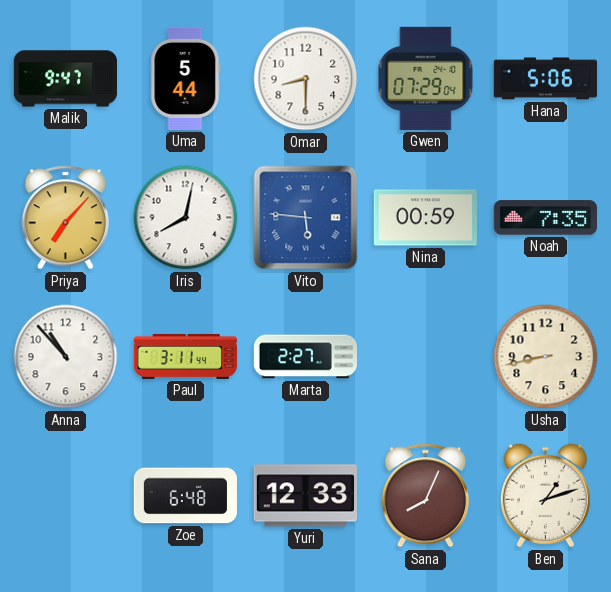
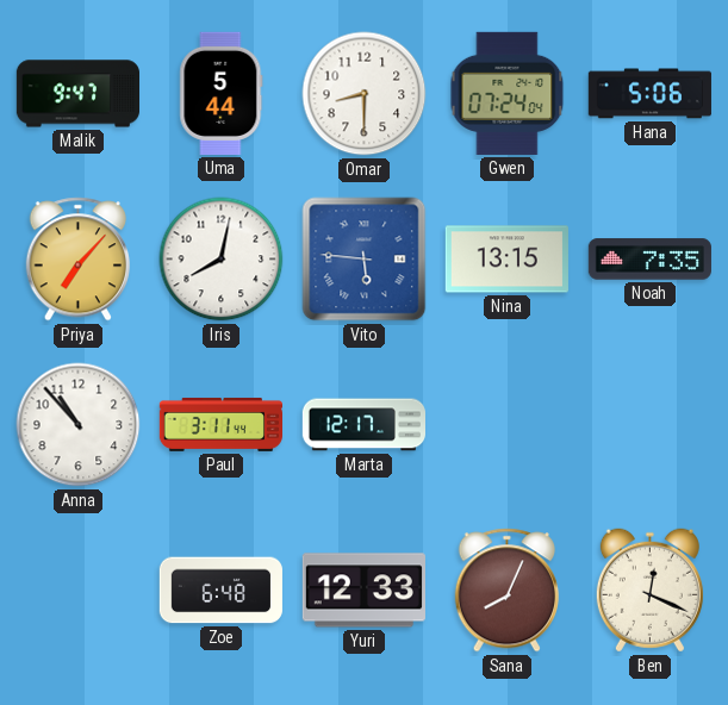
Gwen: 07:29 -> 07:24
Nina: 00:59 -> 13:15
Marta: 2:27 -> 12:17
Usha: 8:43 -> none
Ben: 1:12 -> 12:19
